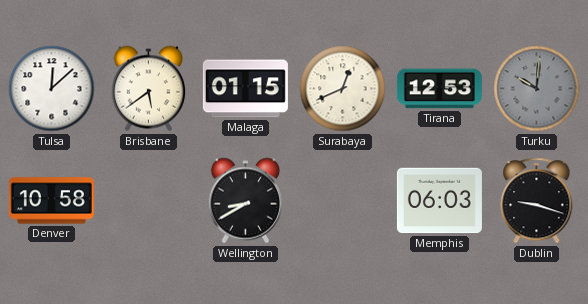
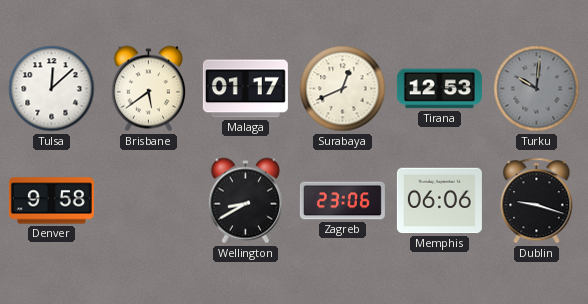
Malaga: 01:15 -> 01:17
Denver: 10:58 -> 9:58
Zagreb: none -> 23:06
Memphis: 06:03 -> 06:06
